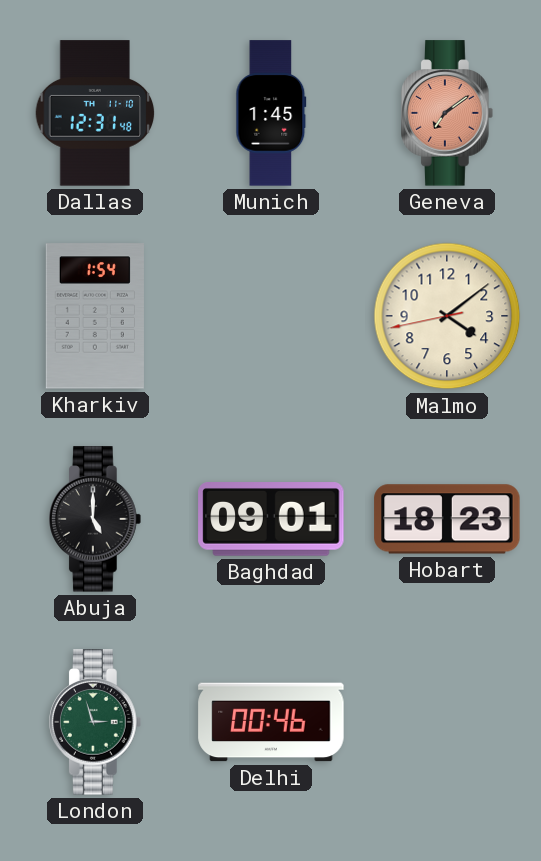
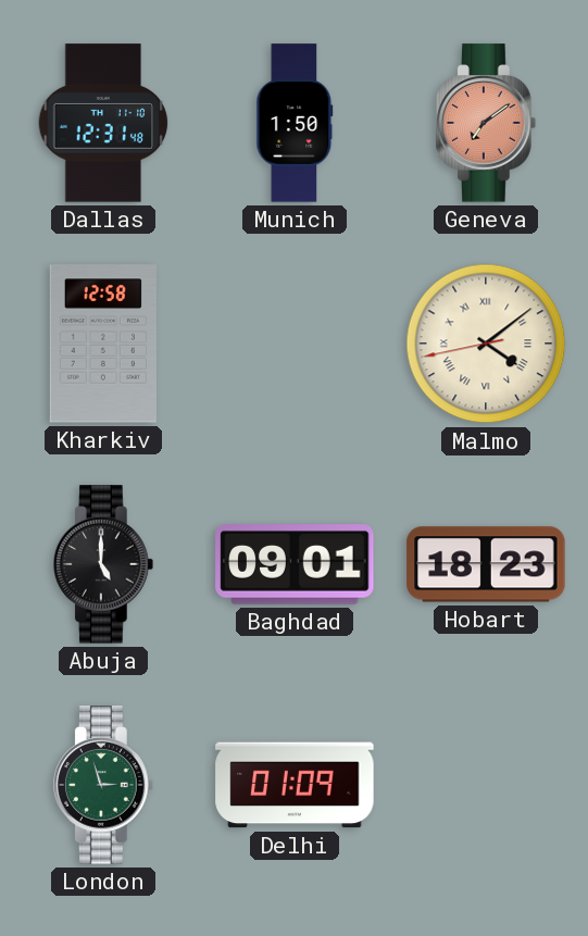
Munich: 1:45 -> 1:50
Kharkiv: 1:54 -> 12:58
Malmo numerals: Arabic -> Roman
Delhi: 00:46 -> 01:09
